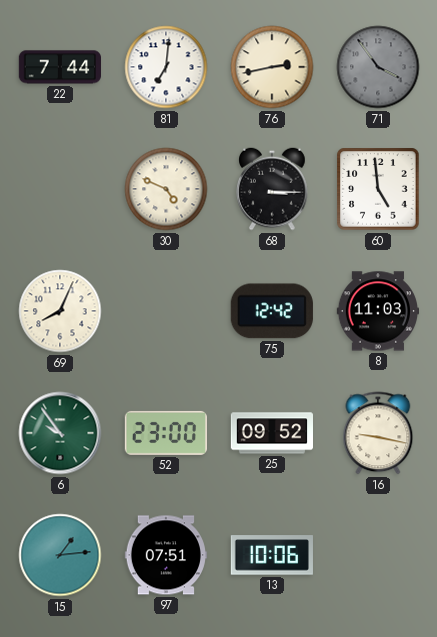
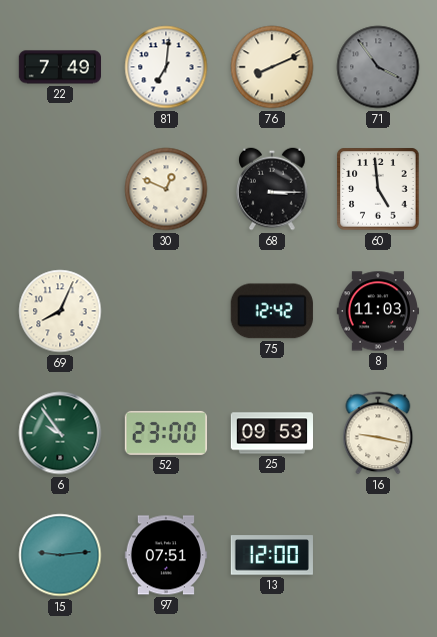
22: 7:44 -> 7:49
76: 2:43 -> 8:11
30: 4:49 -> 12:49
25: 09:52 -> 09:53
15: 1:14 -> 9:14
13: 10:06 -> 12:00
